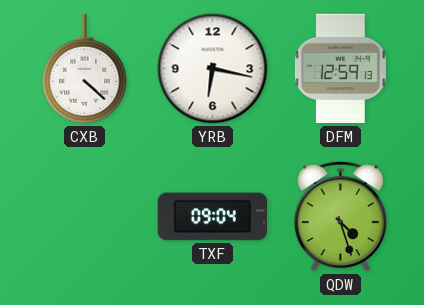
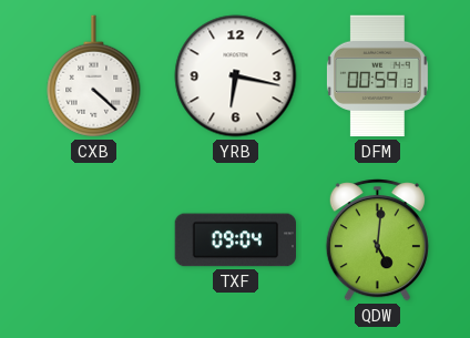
DFM: 12:59 -> 00:59
QDW: 4:27 -> 5:01
